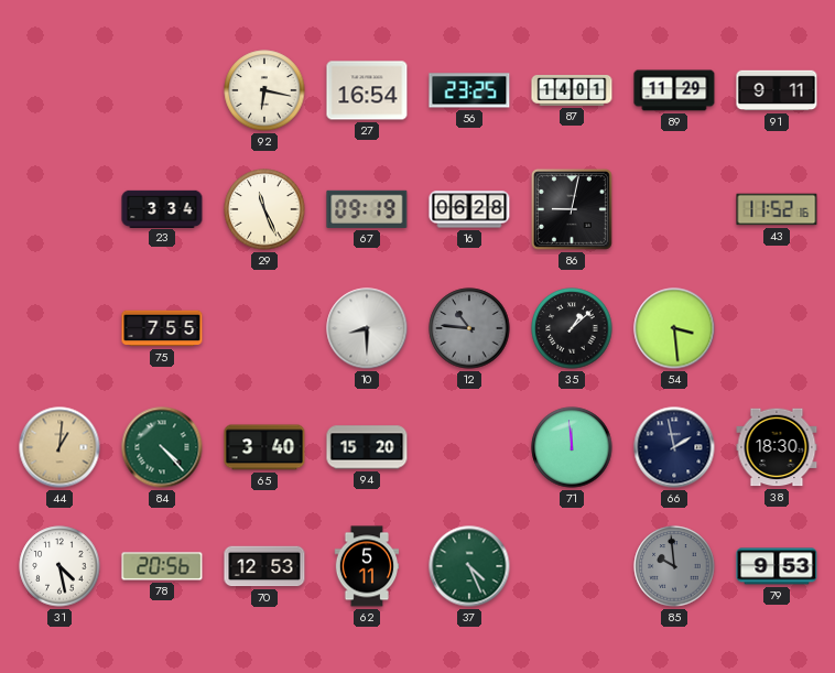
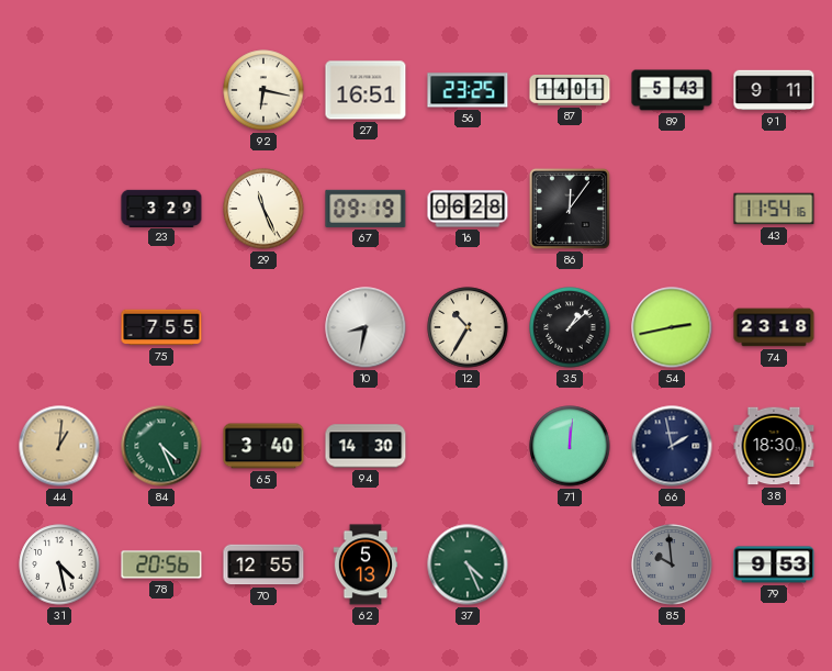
27: 16:54 -> 16:51
89: 11:29 -> 5:43
23: 3:34 -> 3:29
86: 9:02 -> 12:06
43: 11:52 -> 11:54
10: 8:30 -> 8:32
12: 10:46 -> 10:35
12 dial: grey -> cream
54: 3:29 -> 2:43
74: none -> 23:18
84: 4:23 -> 4:26
94: 15:20 -> 14:30
71: 11:59 -> 12:01
70: 12:53 -> 12:55
62: 5:11 -> 5:13
